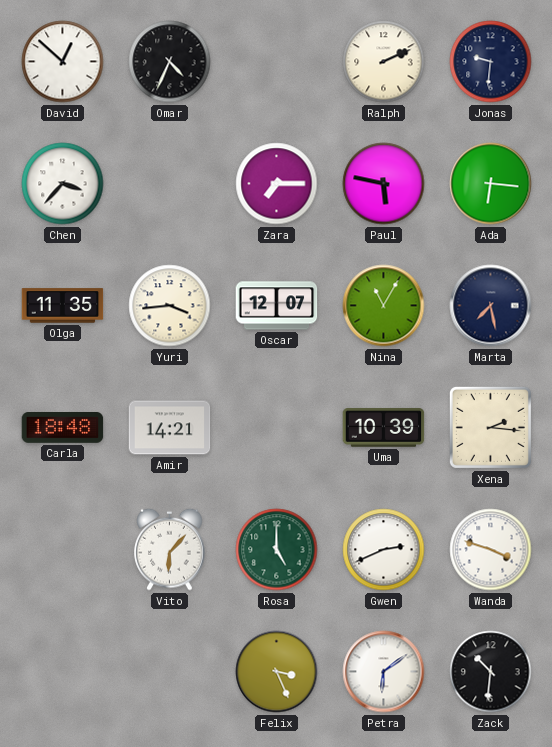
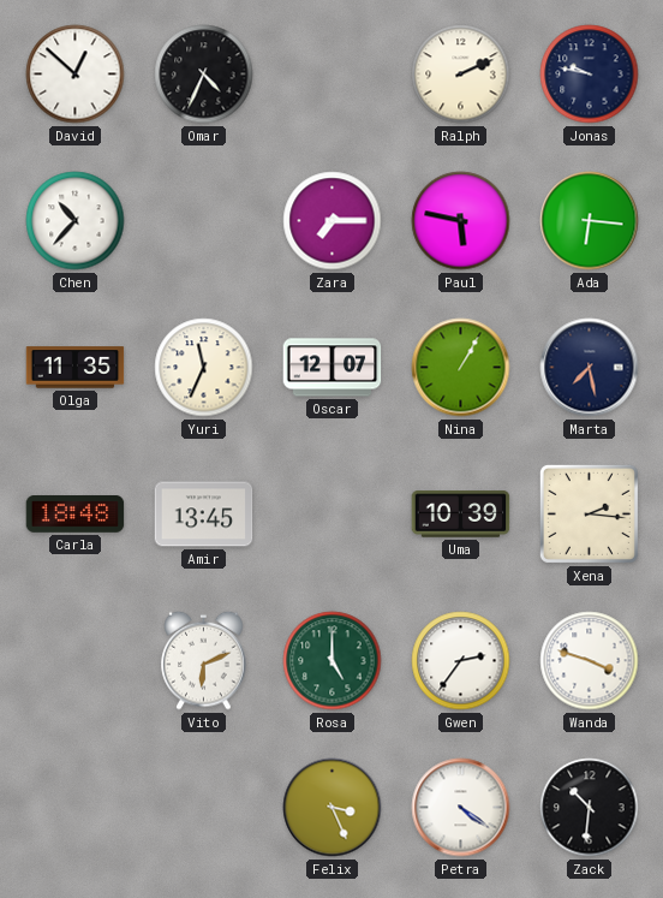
Jonas: 9:31 -> 9:47
Chen: 3:37 -> 10:37
Yuri: 3:44 -> 11:34
Nina: 11:05 -> 1:05
Amir: 14:21 -> 13:45
Vito: 6:07 -> 6:11
Gwen: 2:41 -> 2:36
Petra: 6:09 -> 4:21
